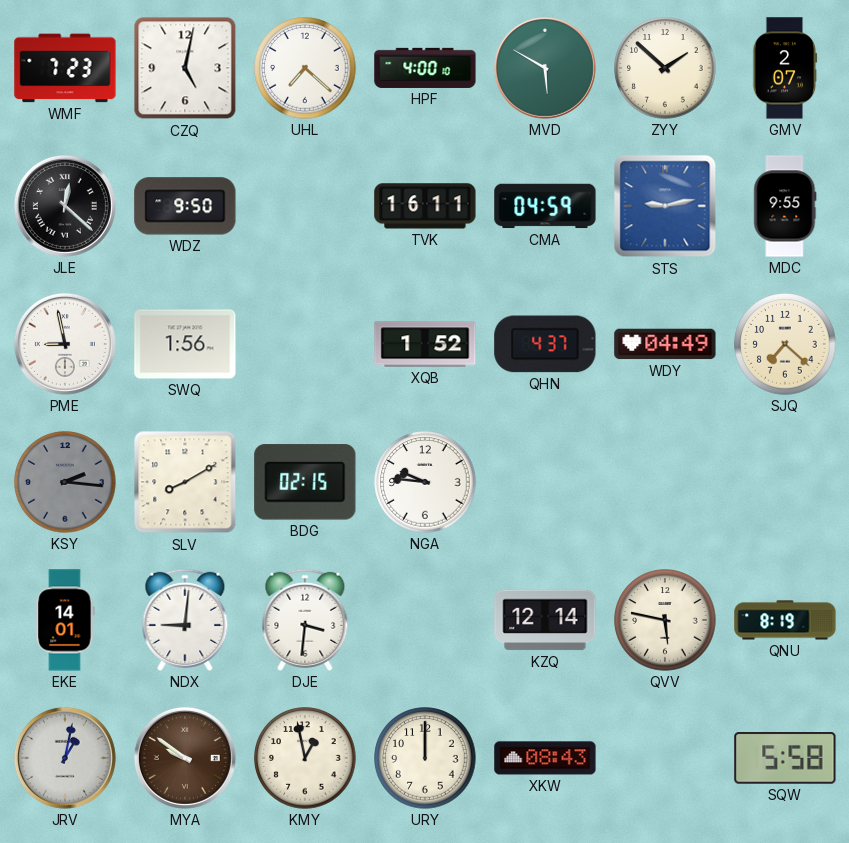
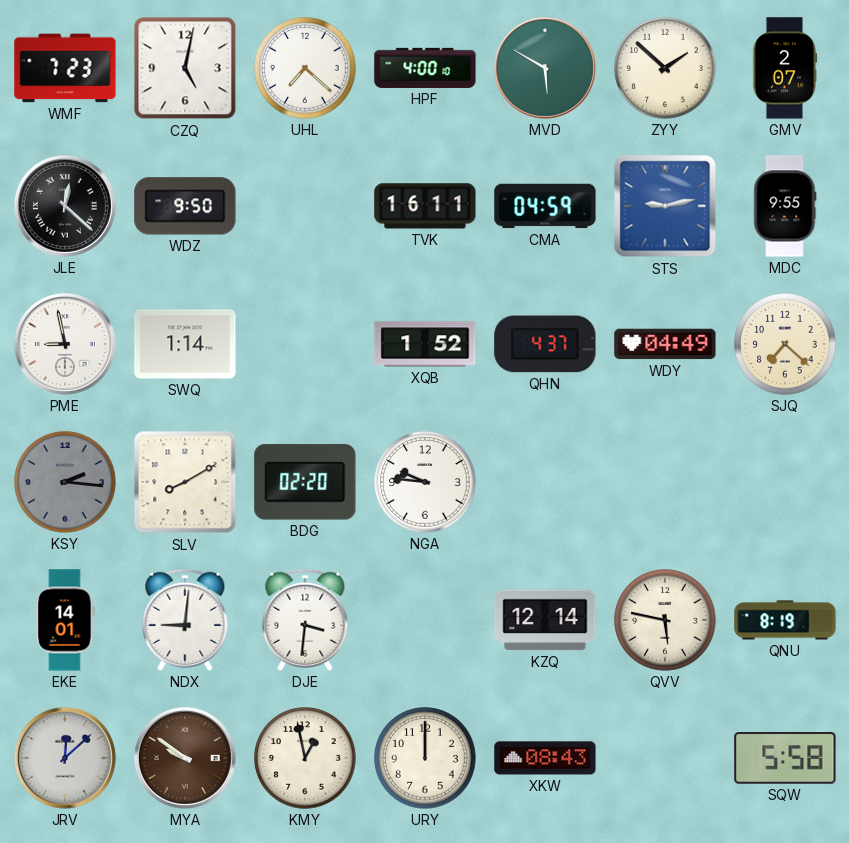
SWQ: 1:56 -> 1:14
BDG: 02:15 -> 02:20
JRV: 1:02 -> 12:08
